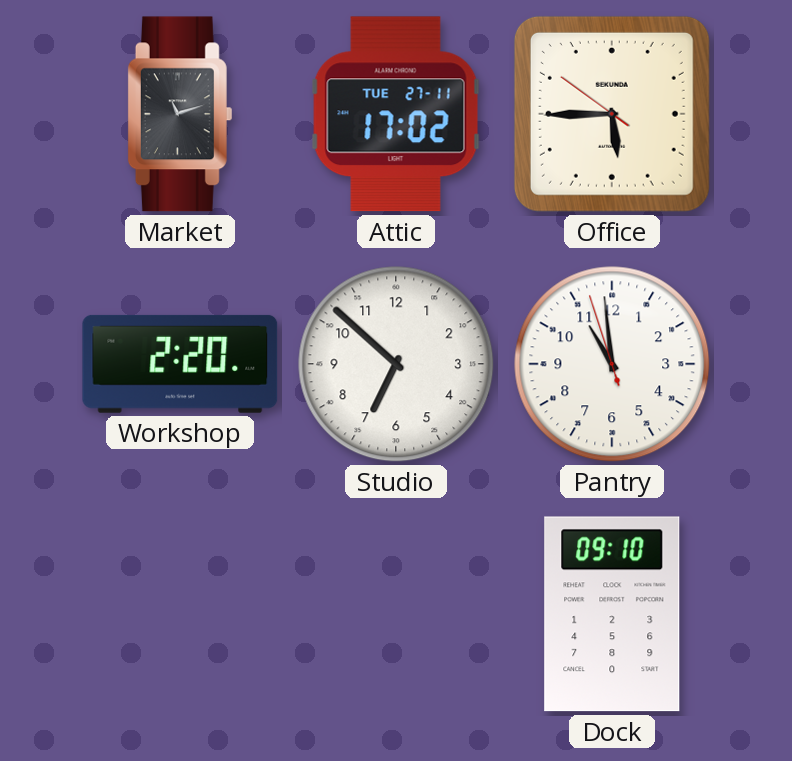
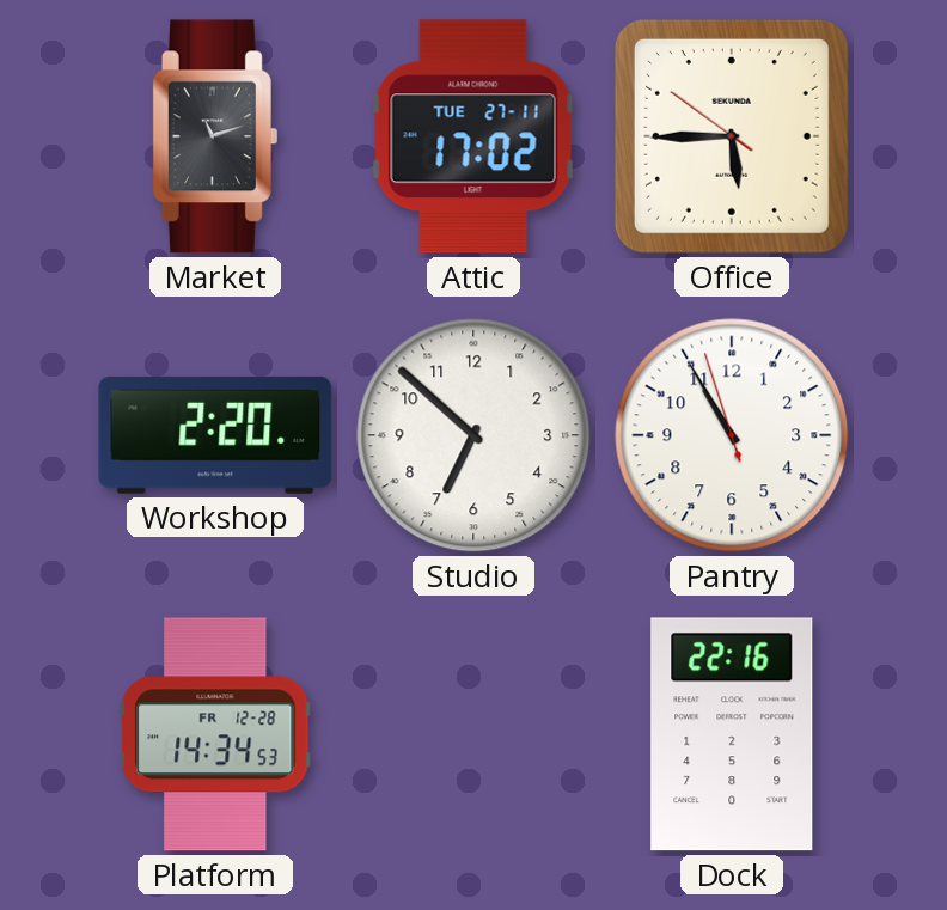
Pantry: 10:58 -> 10:54
Platform: none -> 14:34
Dock: 09:10 -> 22:16
